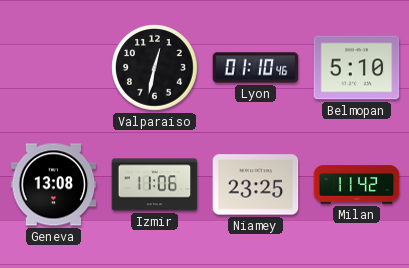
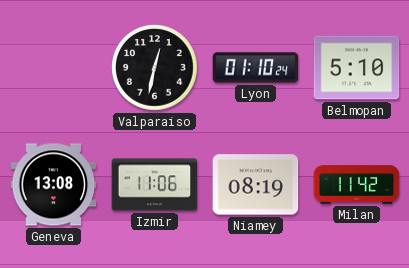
Lyon: 01:10:46 -> 01:10:24
Niamey: 23:25 -> 08:19
